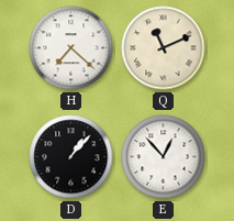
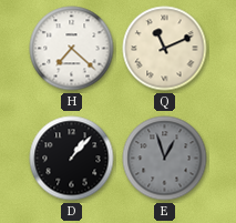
E: 12:53 -> 12:57
E dial: white -> grey
